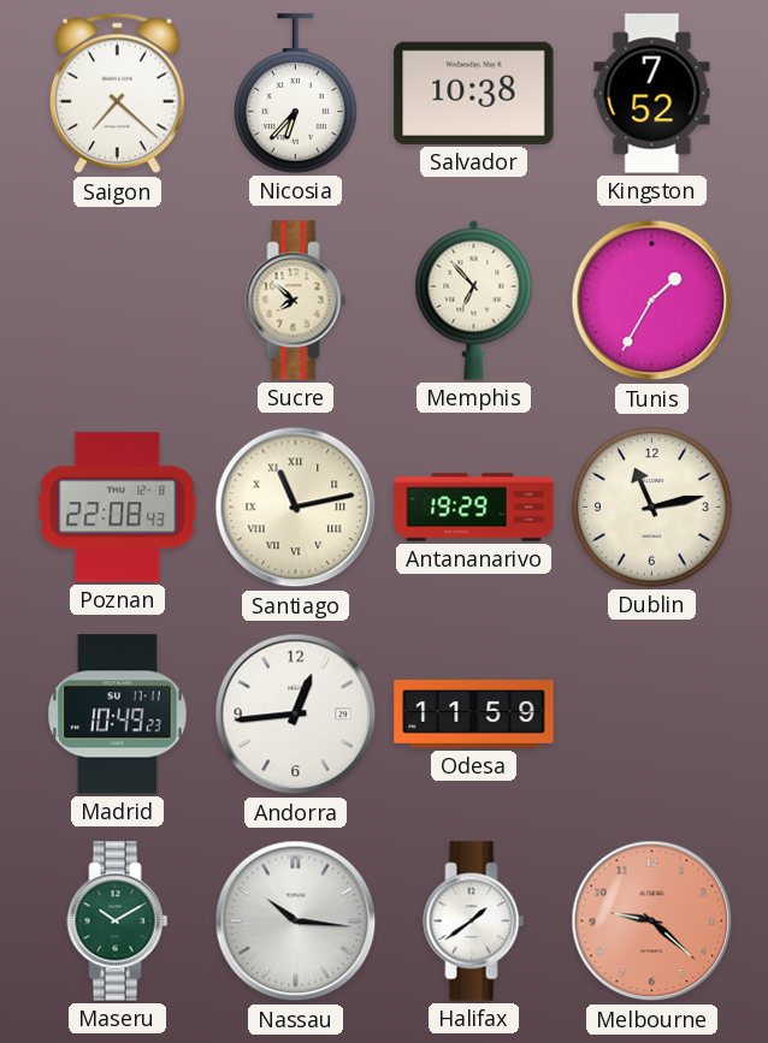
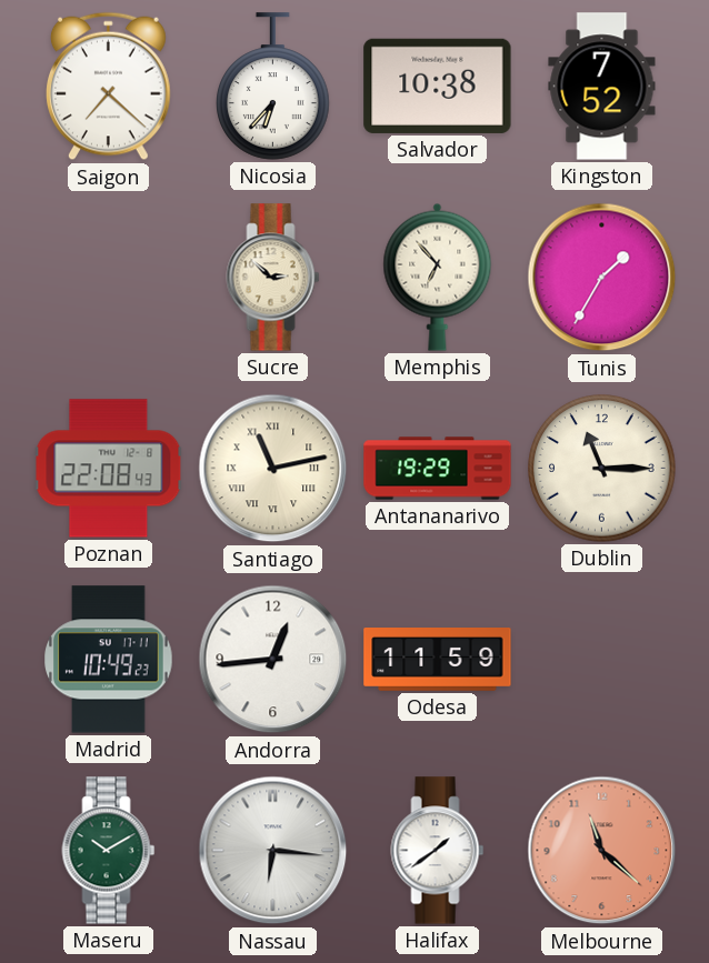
Sucre: 7:52 -> 2:52
Dublin: 11:13 -> 11:15
Nassau: 10:16 -> 6:16
Melbourne: 9:22 -> 11:22
